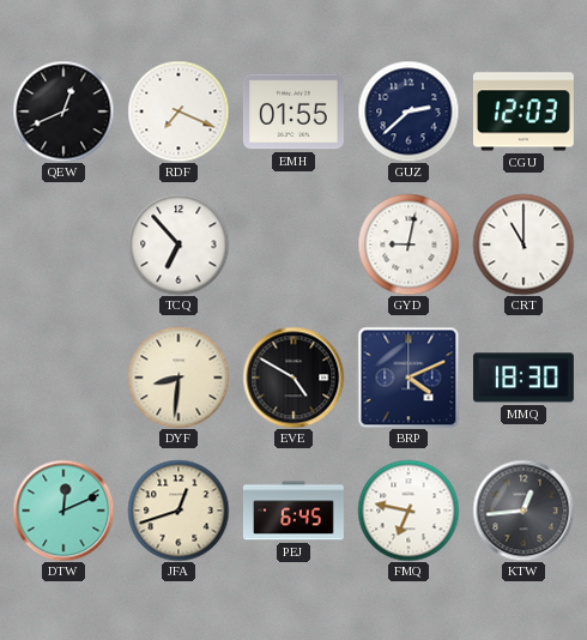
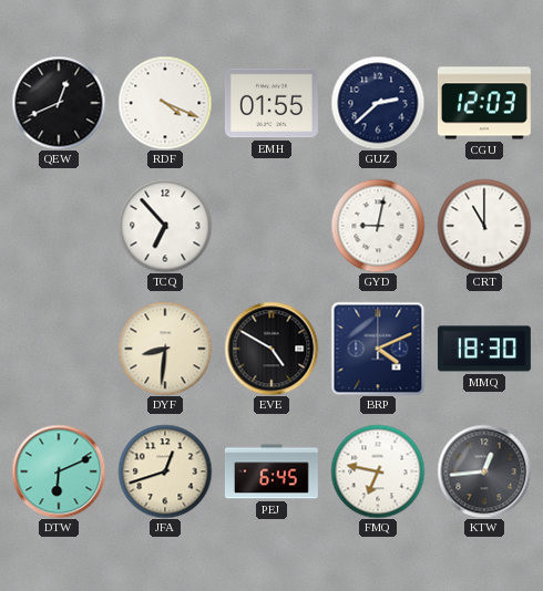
RDF: 7:19 -> 4:19
DTW: 12:11 -> 6:11
